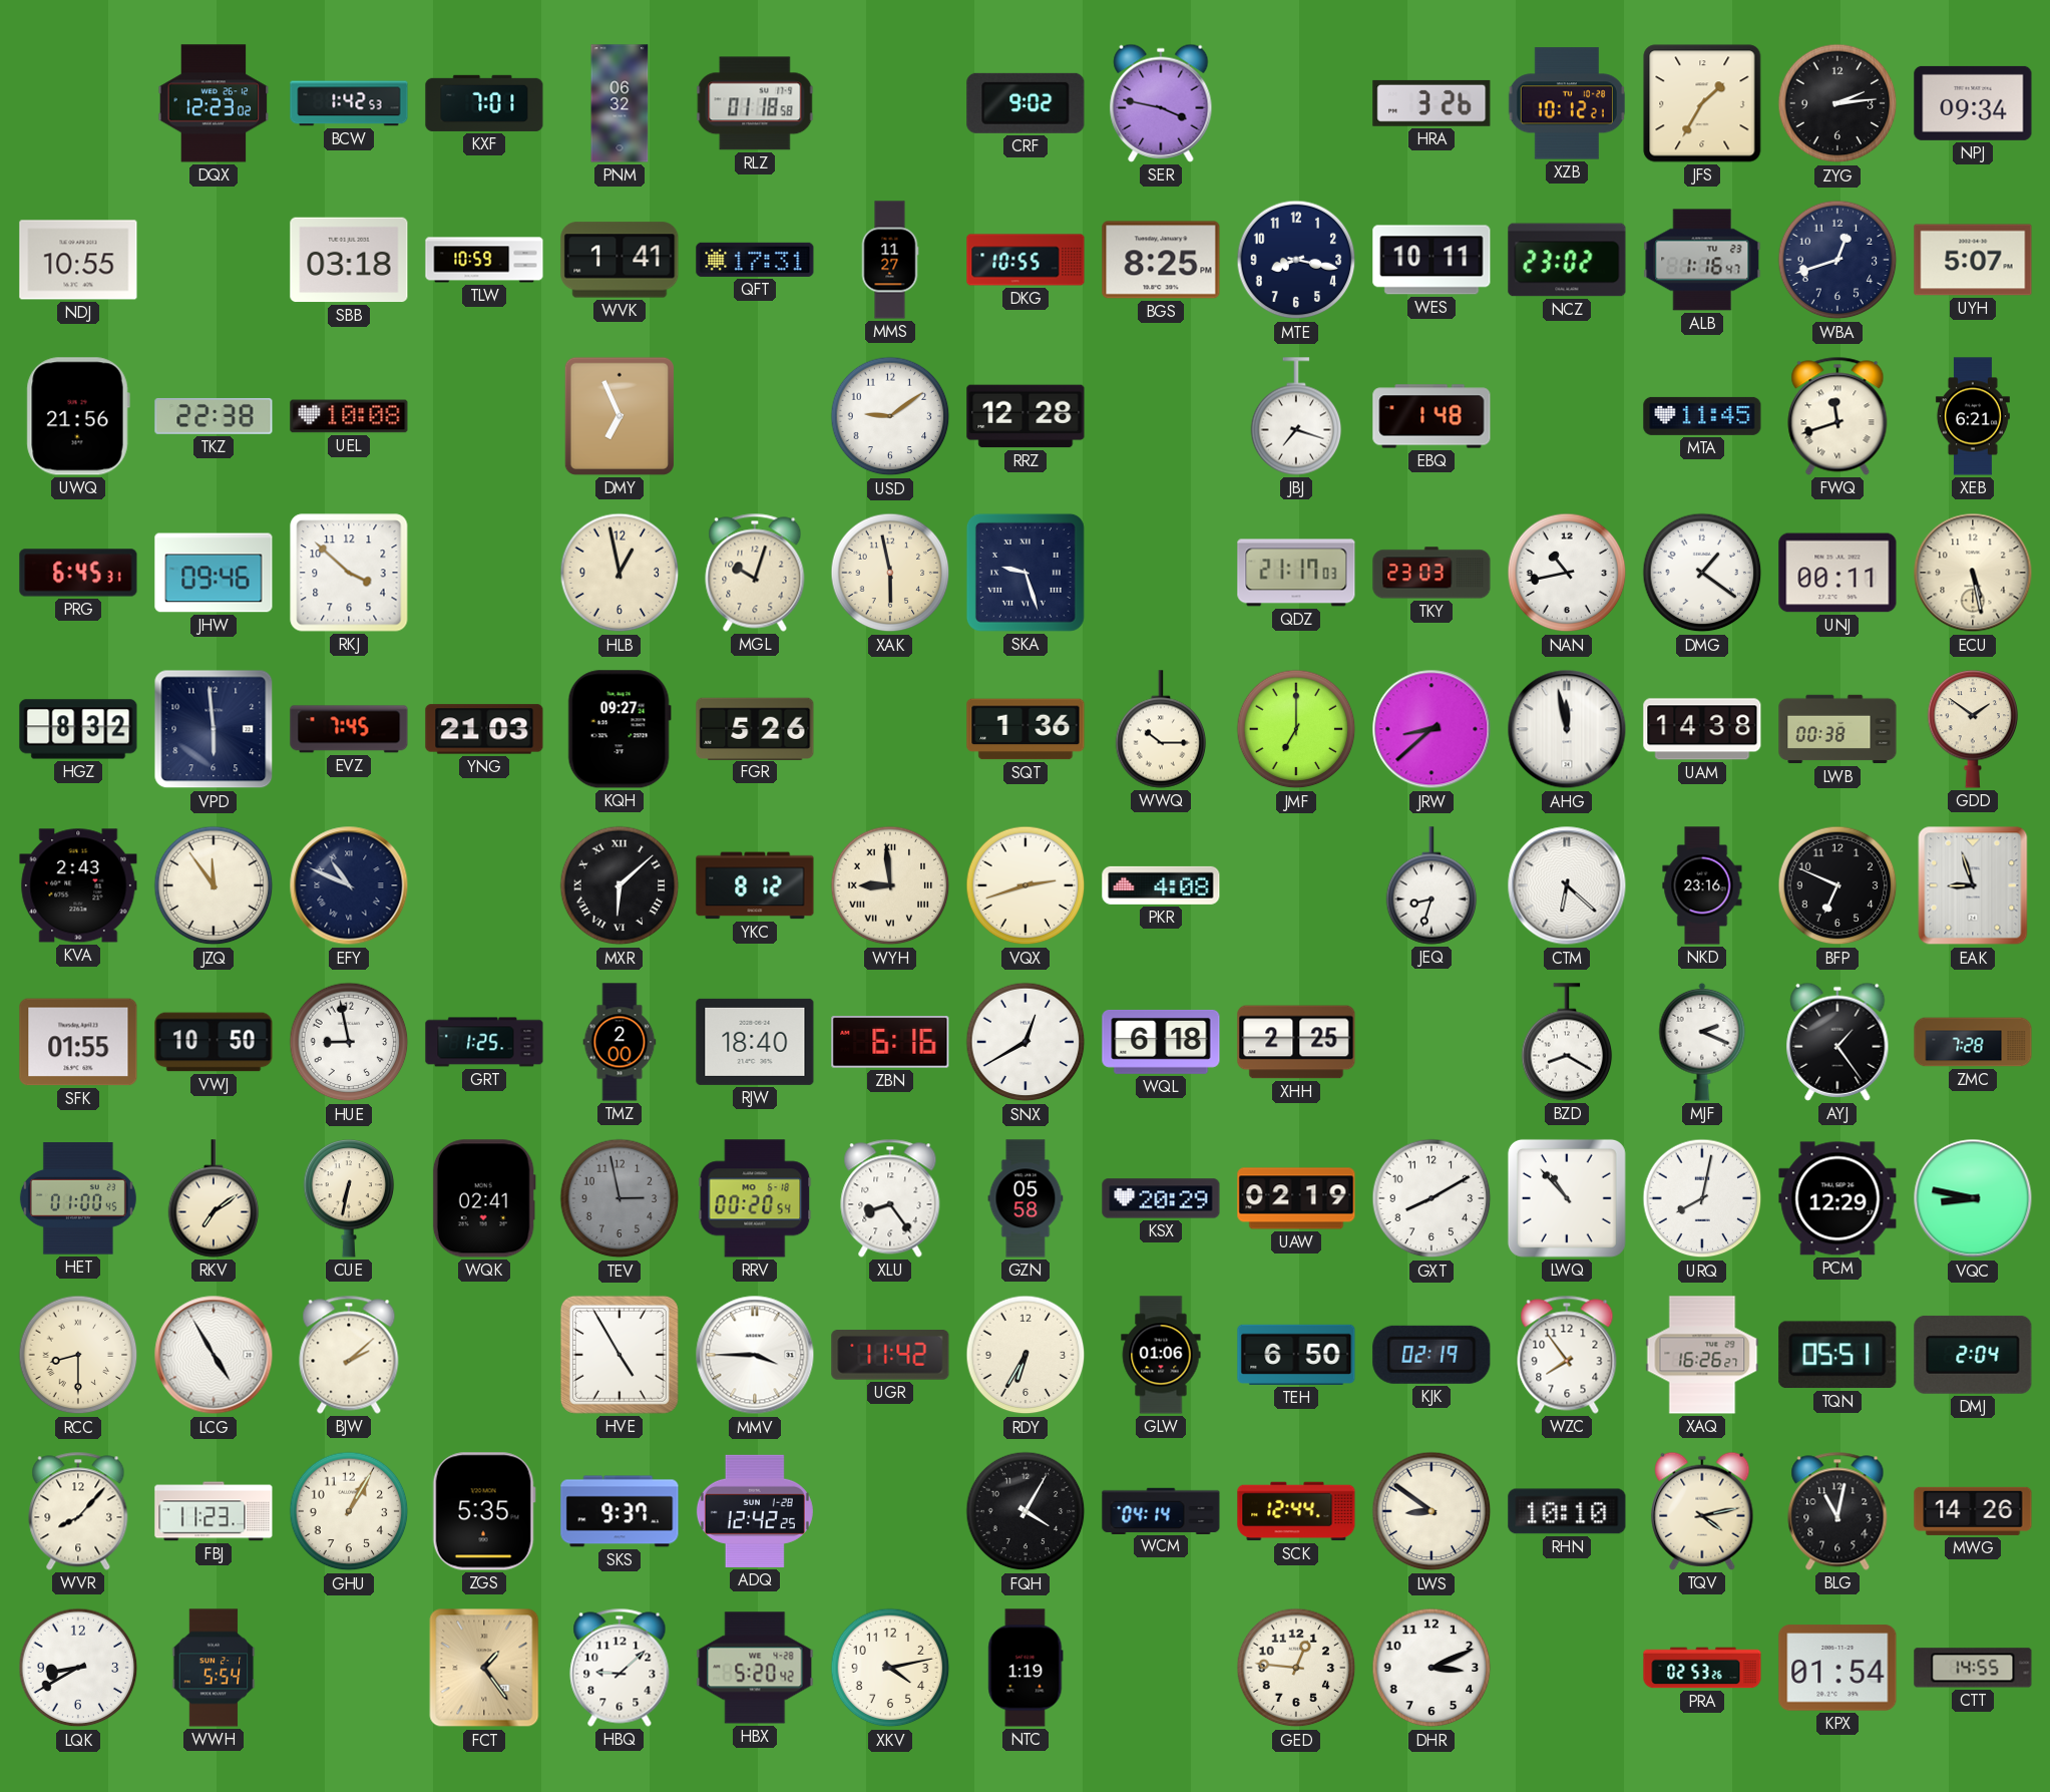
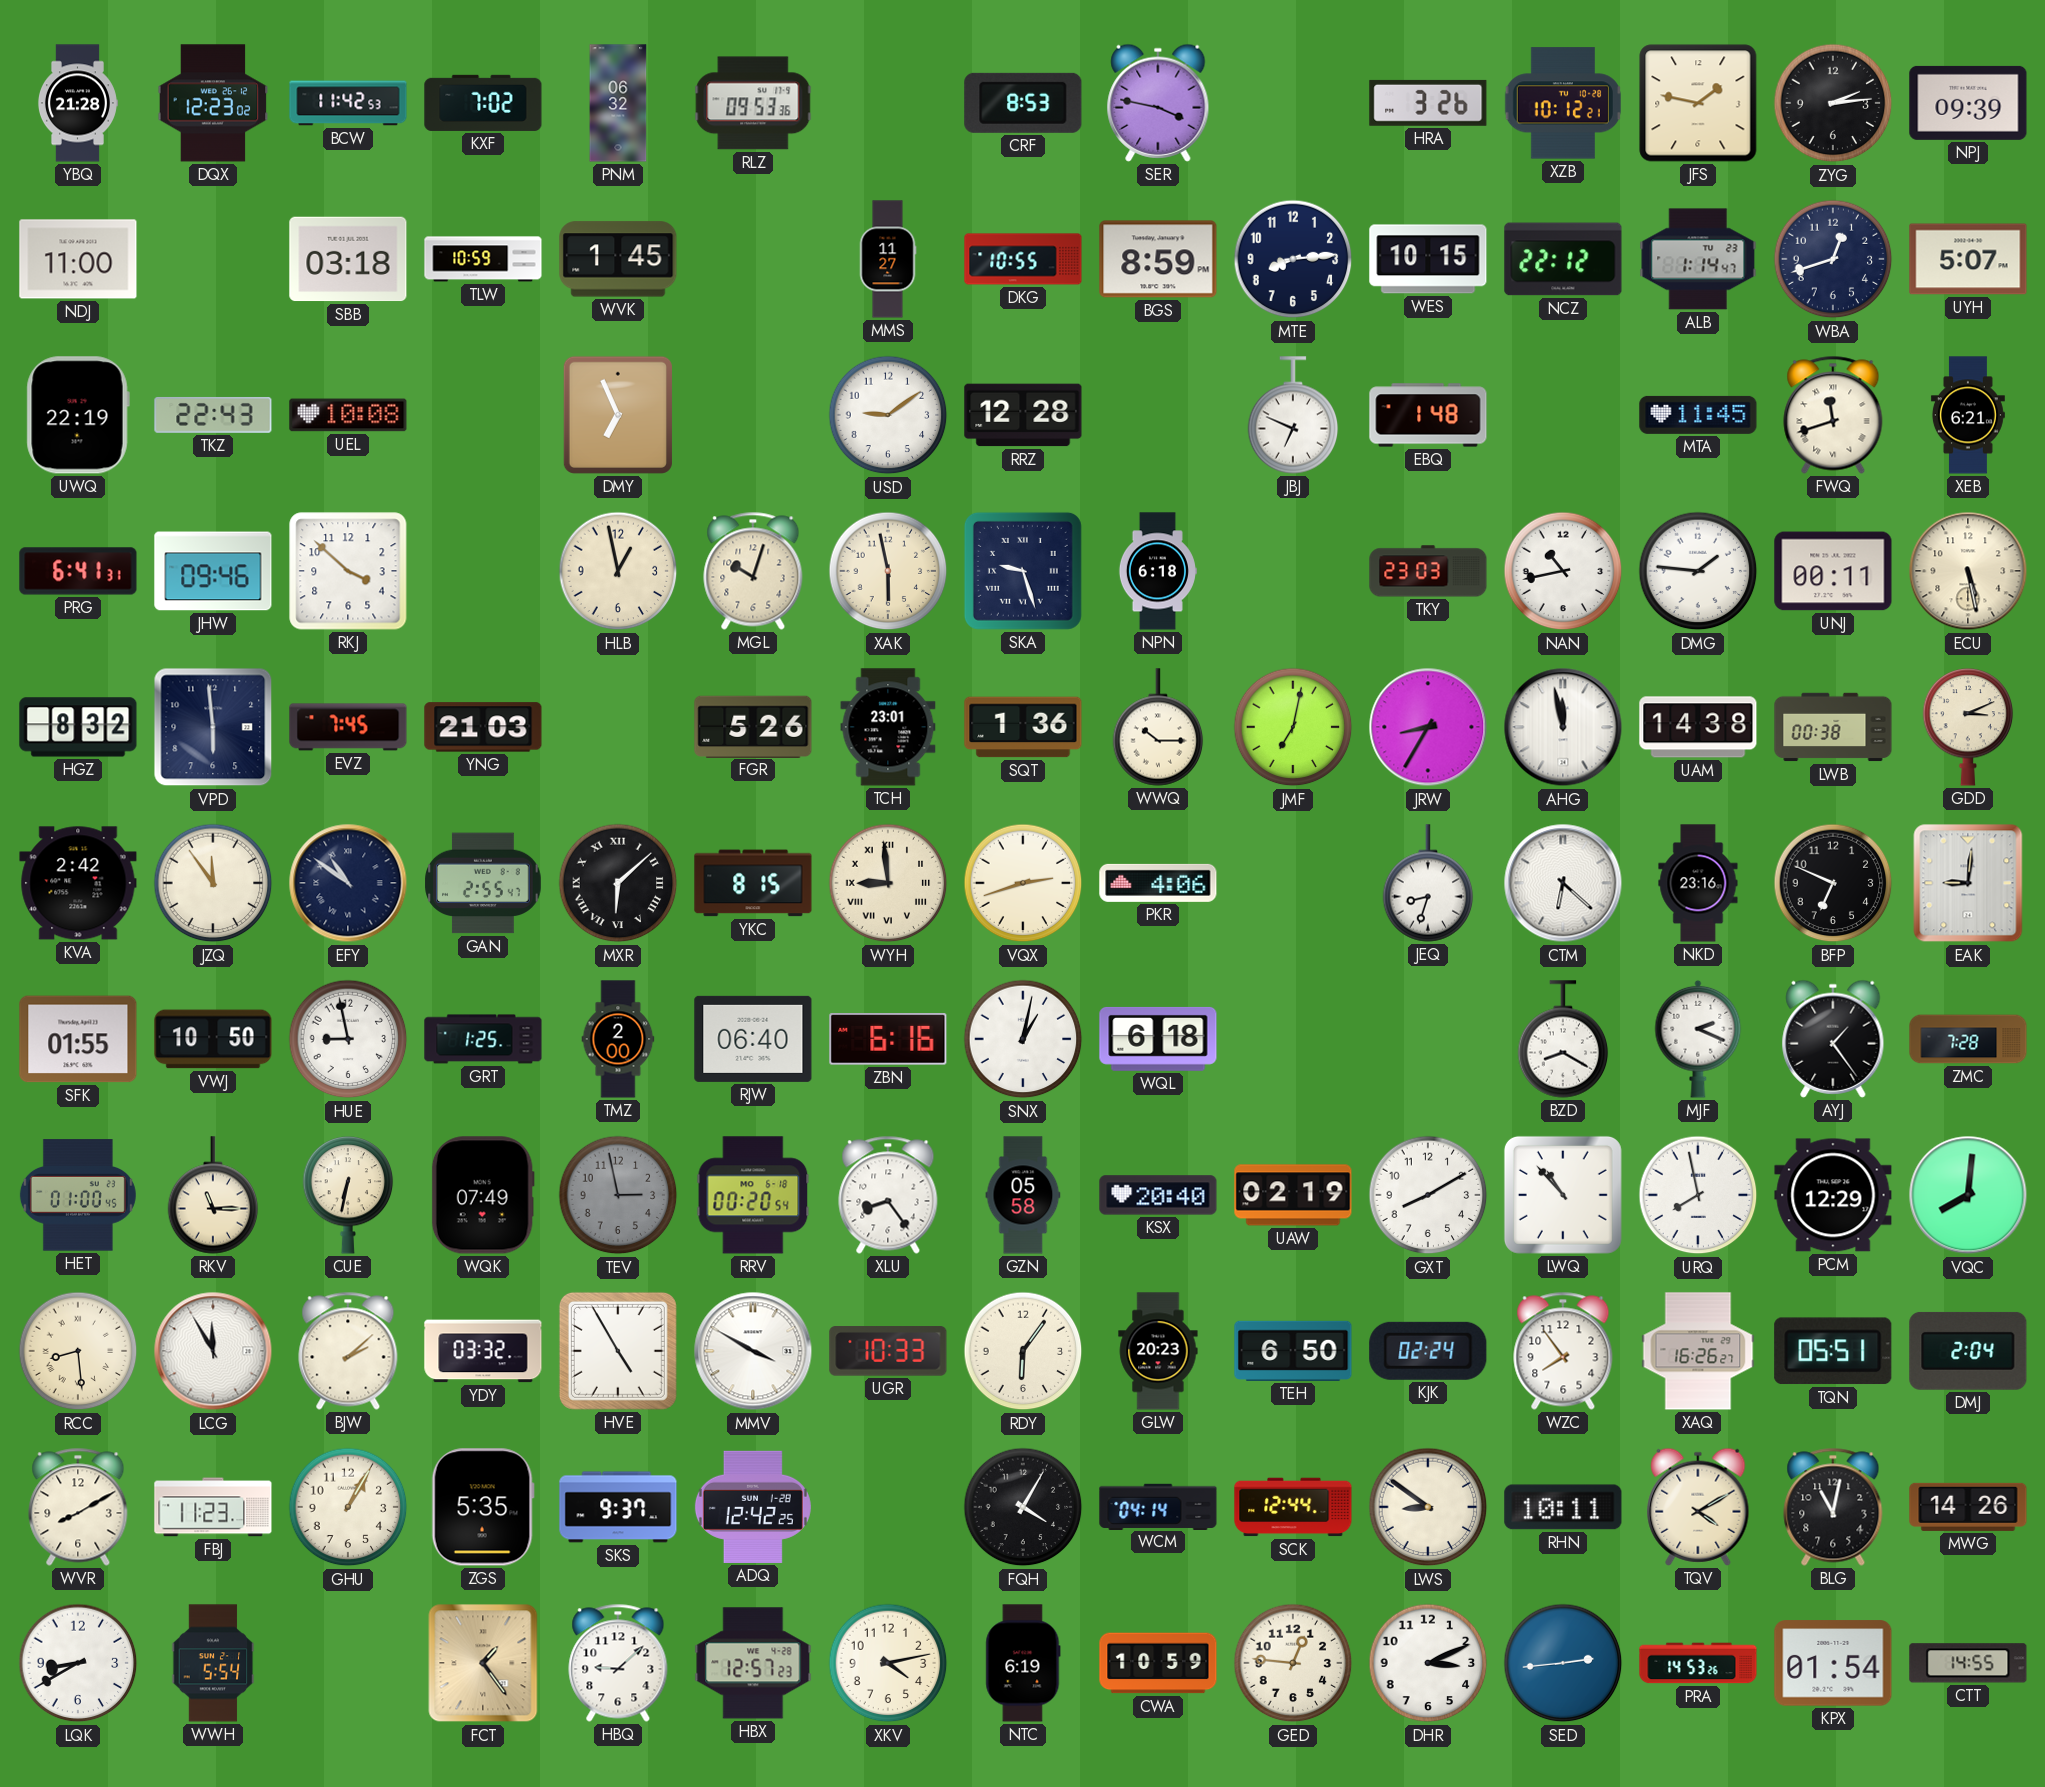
YBQ: none -> 21:28
BCW: 1:42 -> 11:42
KXF: 7:01 -> 7:02
RLZ: 01:18 -> 09:53
CRF: 9:02 -> 8:53
JFS: 1:35 -> 1:47
NPJ: 09:34 -> 09:39
NDJ: 10:55 -> 11:00
WVK: 1:41 -> 1:45
QFT: 17:31 -> none
BGS: 8:25 -> 8:59
MTE: 8:17 -> 8:14
WES: 10:11 -> 10:15
NCZ: 23:02 -> 22:12
ALB: 1:16 -> 1:14
UWQ: 21:56 -> 22:19
TKZ: 22:38 -> 22:43
JBJ: 7:18 -> 6:49
PRG: 6:45 -> 6:41
NPN: none -> 6:18
QDZ: 21:17 -> none
DMG: 1:21 -> 1:46
KQH: 09:27 -> none
TCH: none -> 23:01
JMF: 7:00 -> 7:02
JRW: 8:38 -> 8:35
GDD: 1:51 -> 3:11
KVA: 2:43 -> 2:42
EFY: 10:49 -> 10:51
GAN: none -> 2:55
YKC: 8:12 -> 8:15
PKR: 4:08 -> 4:06
EAK: 8:57 -> 9:01
RJW: 18:40 -> 06:40
SNX: 12:40 -> 1:02
XHH: 2:25 -> none
RKV: 7:09 -> 11:15
WQK: 02:41 -> 07:49
KSX: 20:29 -> 20:40
URQ: 8:02 -> 7:58
VQC: 8:47 -> 8:01
RCC: 8:30 -> 8:29
LCG: 4:55 -> 11:55
YDY: none -> 03:32
MMV: 3:45 -> 3:50
UGR: 11:42 -> 10:33
RDY: 6:35 -> 6:06
GLW: 01:06 -> 20:23
KJK: 02:19 -> 02:24
WVR: 8:07 -> 8:10
RHN: 10:10 -> 10:11
TQV: 4:13 -> 4:10
HBX: 5:20 -> 12:57
NTC: 1:19 -> 6:19
CWA: none -> 10:59
SED: none -> 2:44
PRA: 02:53 -> 14:53
